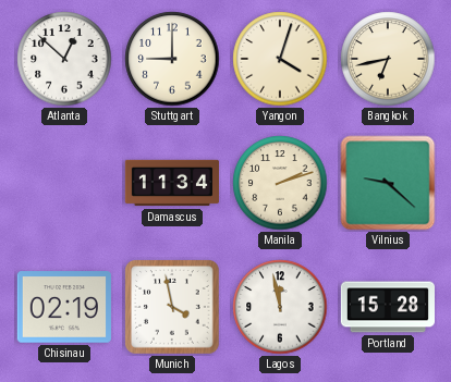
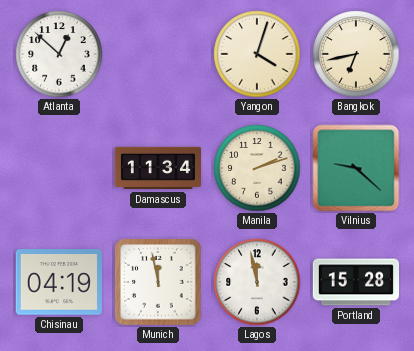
Stuttgart: 9:00 -> none
Chisinau: 02:19 -> 04:19
Munich: 3:58 -> 11:58
